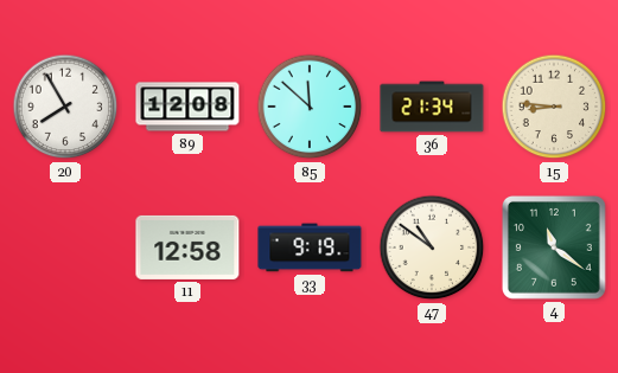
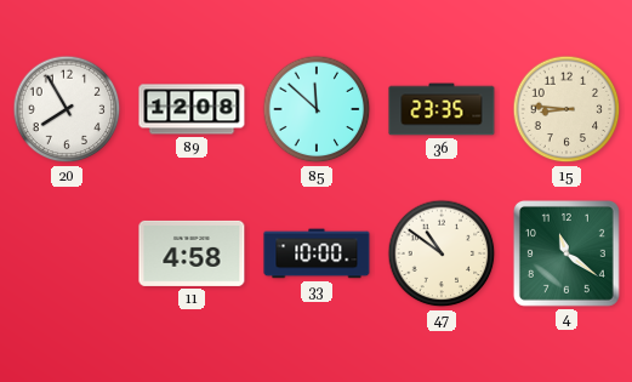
36: 21:34 -> 23:35
11: 12:58 -> 4:58
33: 9:19 -> 10:00
